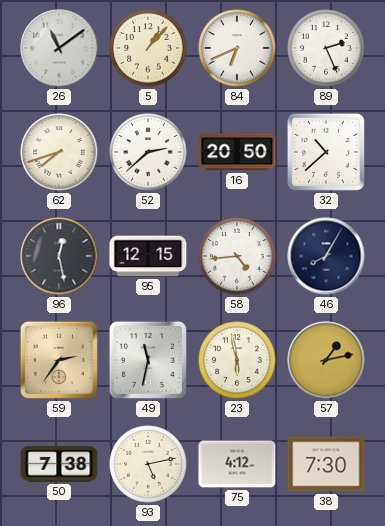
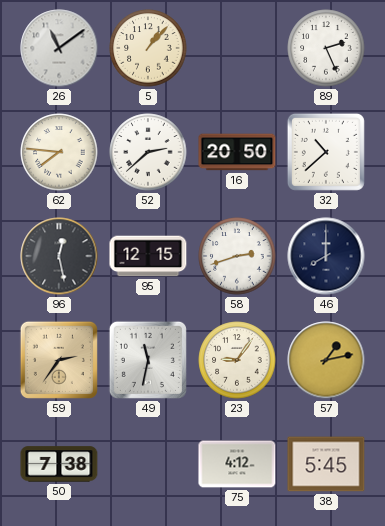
84: 6:41 -> none
62: 7:42 -> 7:46
58: 4:44 -> 2:42
46: 8:05 -> 8:00
23: 5:58 -> 9:06
93: 5:13 -> none
38: 7:30 -> 5:45
